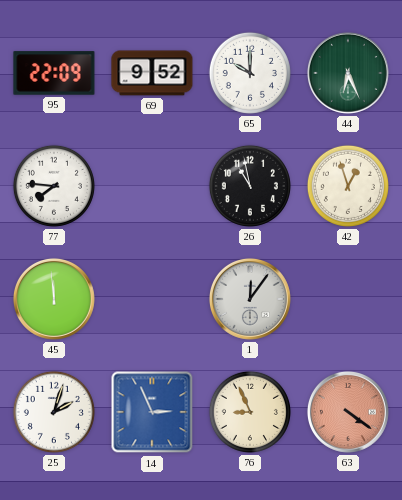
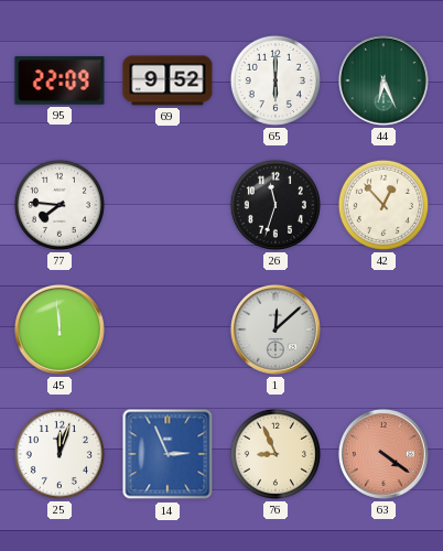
65: 10:00 -> 6:00
26: 10:58 -> 11:33
42: 12:57 -> 12:53
1: 12:06 -> 12:08
25: 2:03 -> 12:03
